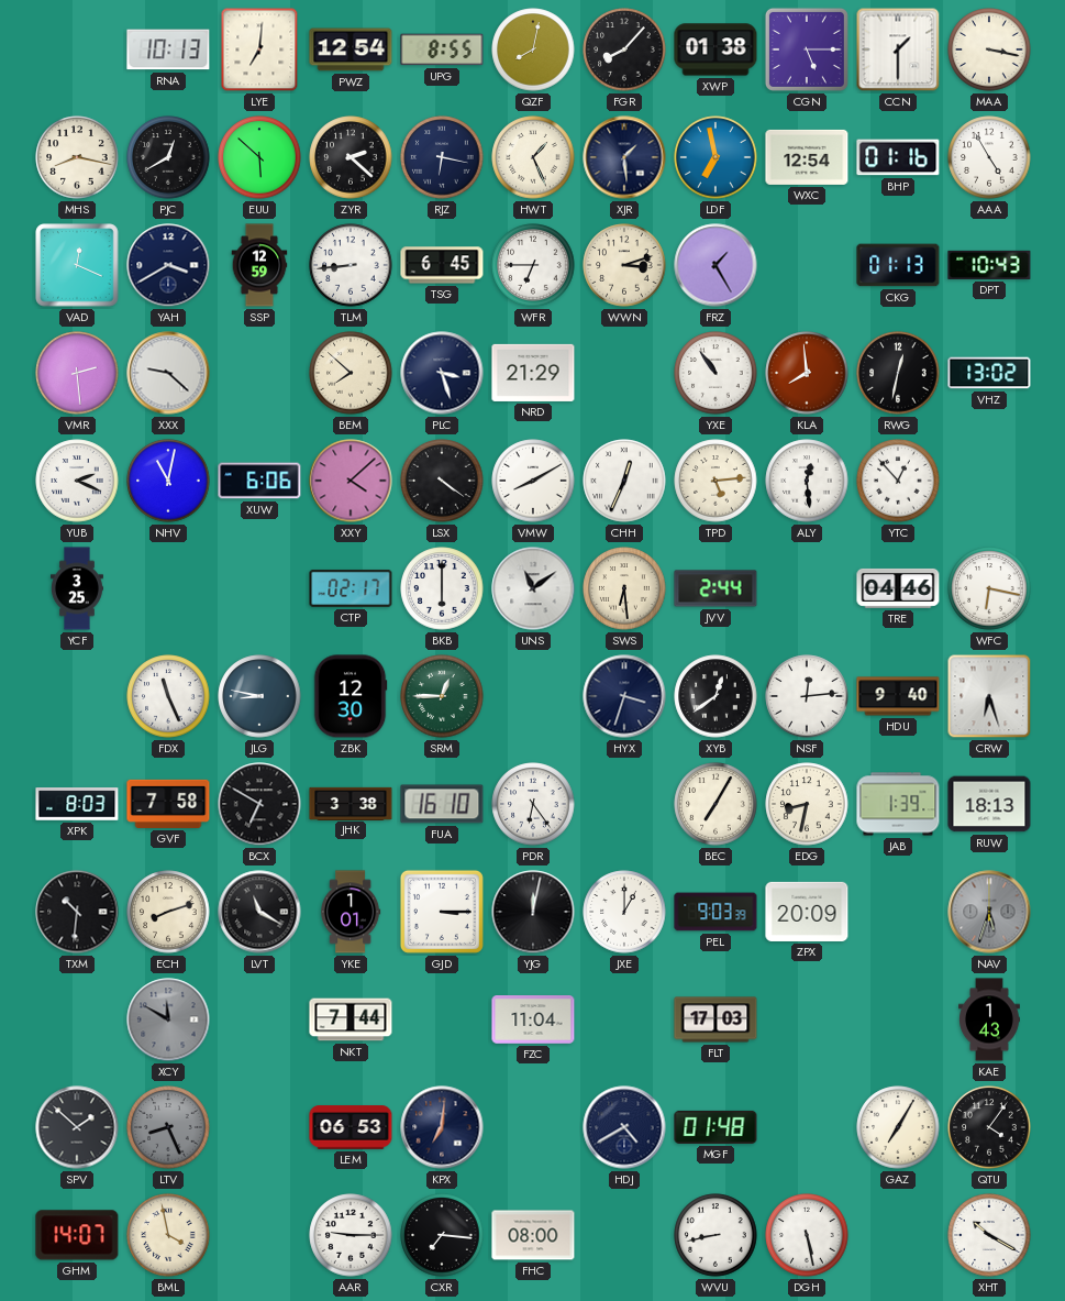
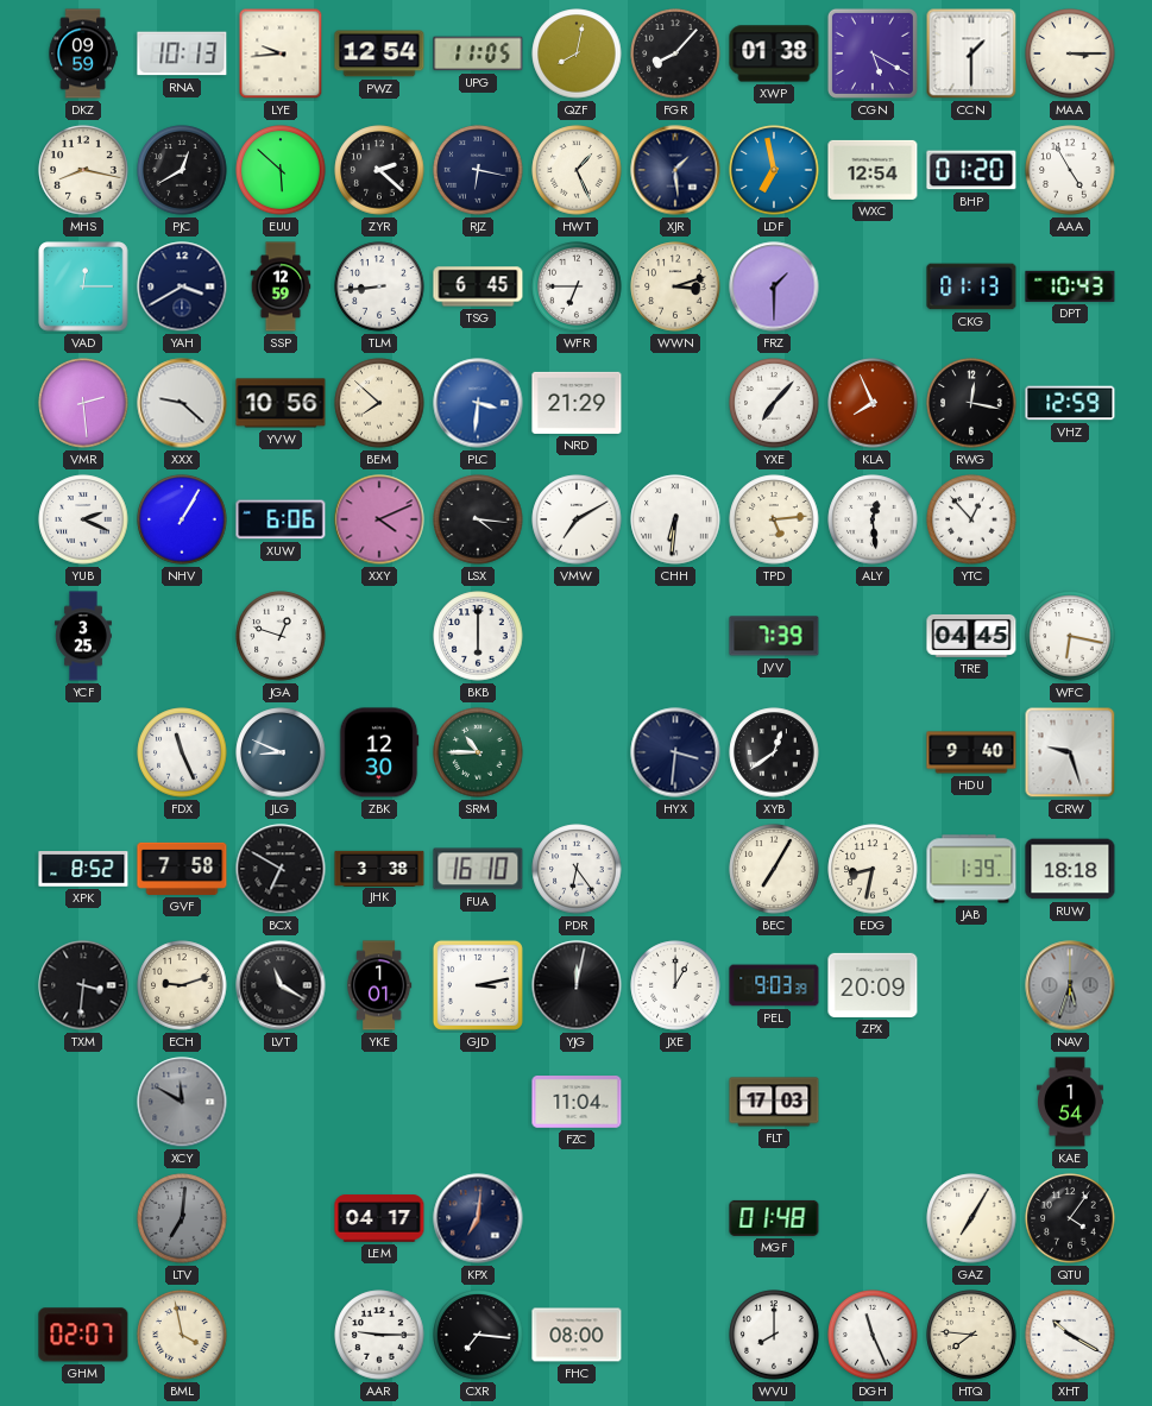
DKZ: none -> 09:59
LYE: 7:01 -> 9:44
UPG: 8:55 -> 11:05
CGN: 5:15 -> 5:20
MAA: 3:17 -> 3:15
BHP: 01:16 -> 01:20
VAD: 12:19 -> 12:15
FRZ: 1:25 -> 1:30
YVW: none -> 10:56
PLC: 3:27 -> 3:31
PLC dial: navy -> blue
YXE: 10:54 -> 7:07
KLA: 7:59 -> 7:56
RWG: 12:32 -> 12:17
VHZ: 13:02 -> 12:59
NHV: 11:02 -> 1:05
XXY: 4:08 -> 4:11
LSX: 4:21 -> 4:16
VMW: 8:10 -> 7:10
CHH: 12:34 -> 6:31
JGA: none -> 12:48
CTP: 02:17 -> none
UNS: 11:09 -> none
SWS: 6:29 -> none
JVV: 2:44 -> 7:39
TRE: 04:46 -> 04:45
JLG: 8:47 -> 8:49
SRM: 12:45 -> 10:45
HYX: 3:33 -> 3:31
NSF: 12:14 -> none
CRW: 6:27 -> 9:27
XPK: 8:03 -> 8:52
RUW: 18:13 -> 18:18
TXM: 10:31 -> 3:31
ECH: 8:12 -> 9:12
GJD: 3:15 -> 3:13
NKT: 7:44 -> none
KAE: 1:43 -> 1:54
SPV: 1:52 -> none
LTV: 8:26 -> 7:01
LEM: 06:53 -> 04:17
HDJ: 4:40 -> none
GHM: 14:07 -> 02:07
WVU: 8:43 -> 8:00
DGH: 5:28 -> 11:26
HTQ: none -> 7:46
